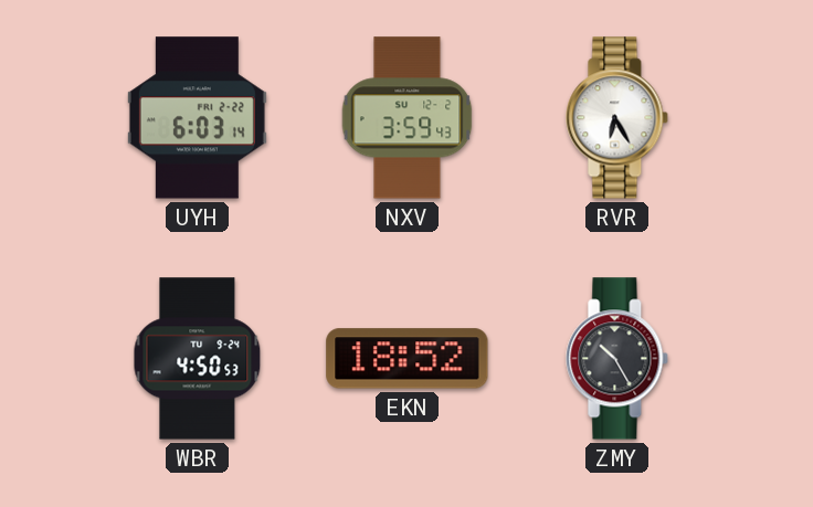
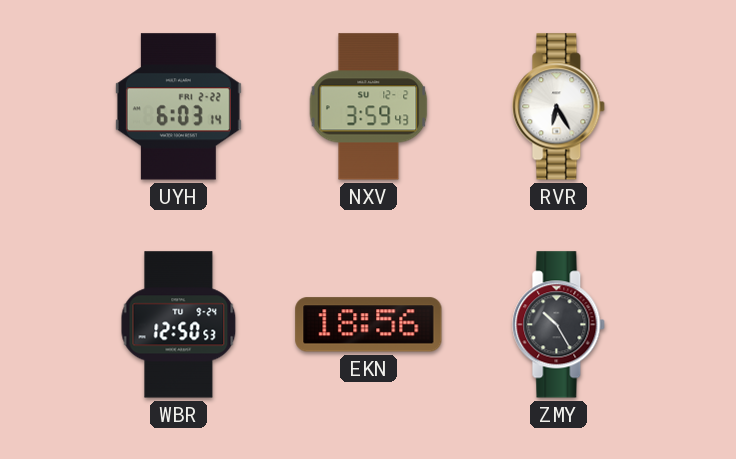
WBR: 4:50 -> 12:50
EKN: 18:52 -> 18:56
